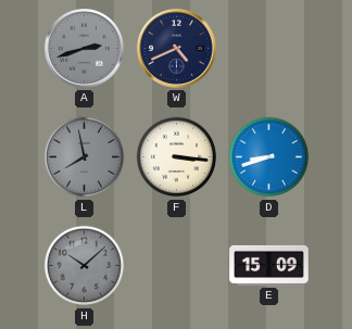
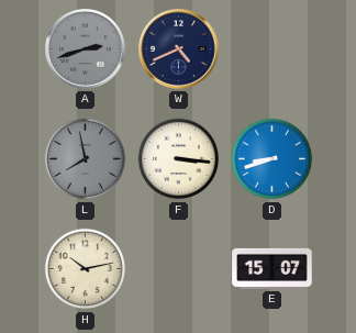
H: 10:08 -> 10:13
H dial: grey -> cream
E: 15:09 -> 15:07
